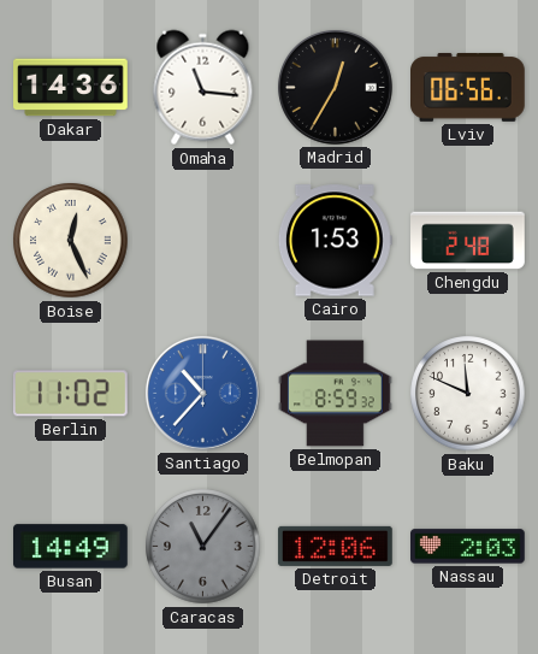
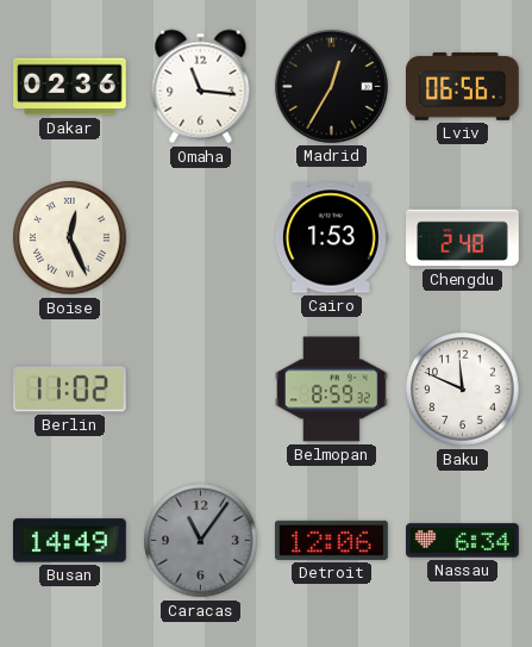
Dakar: 14:36 -> 02:36
Santiago: 10:37 -> none
Nassau: 2:03 -> 6:34
